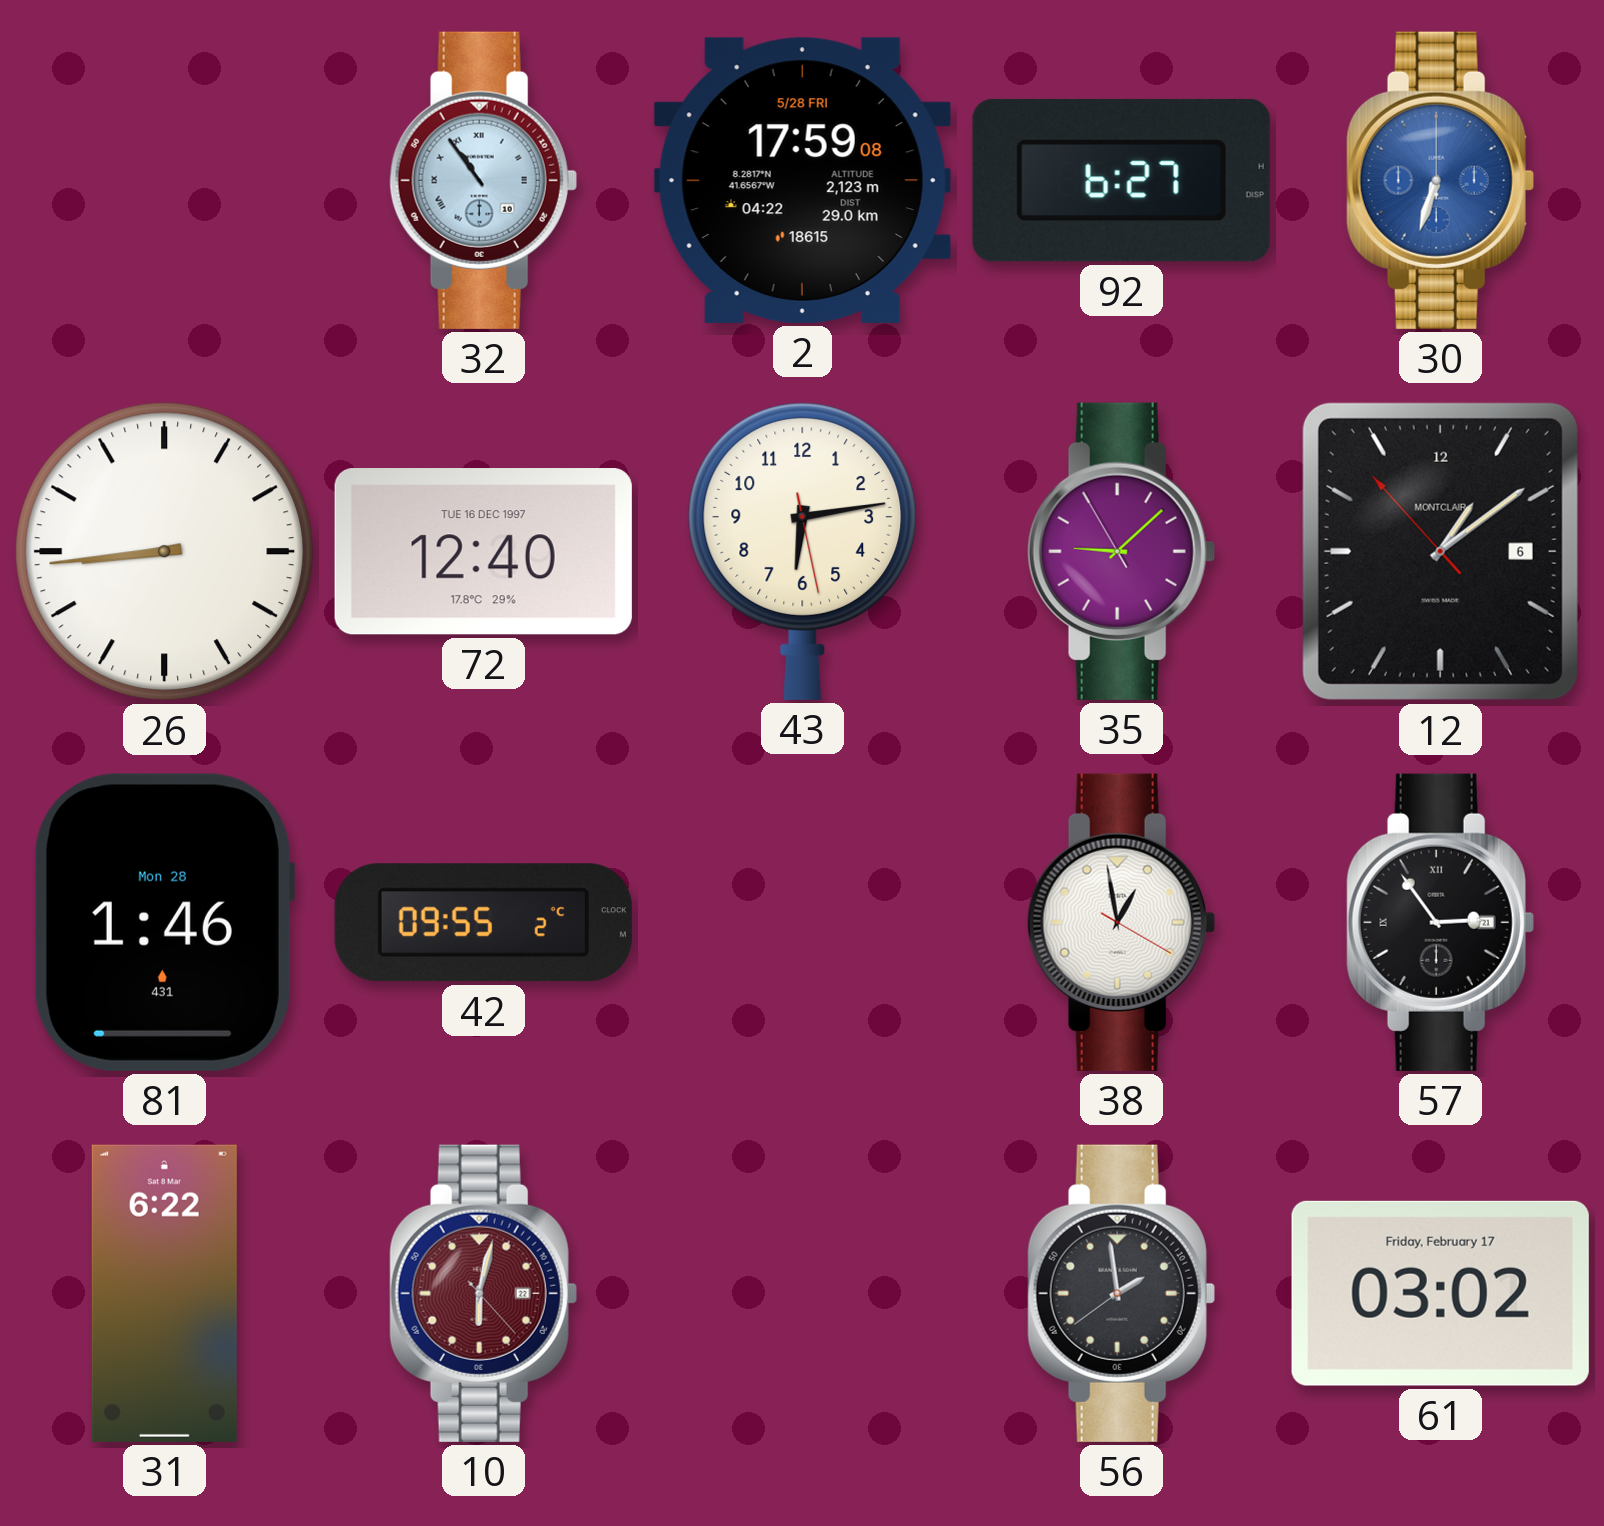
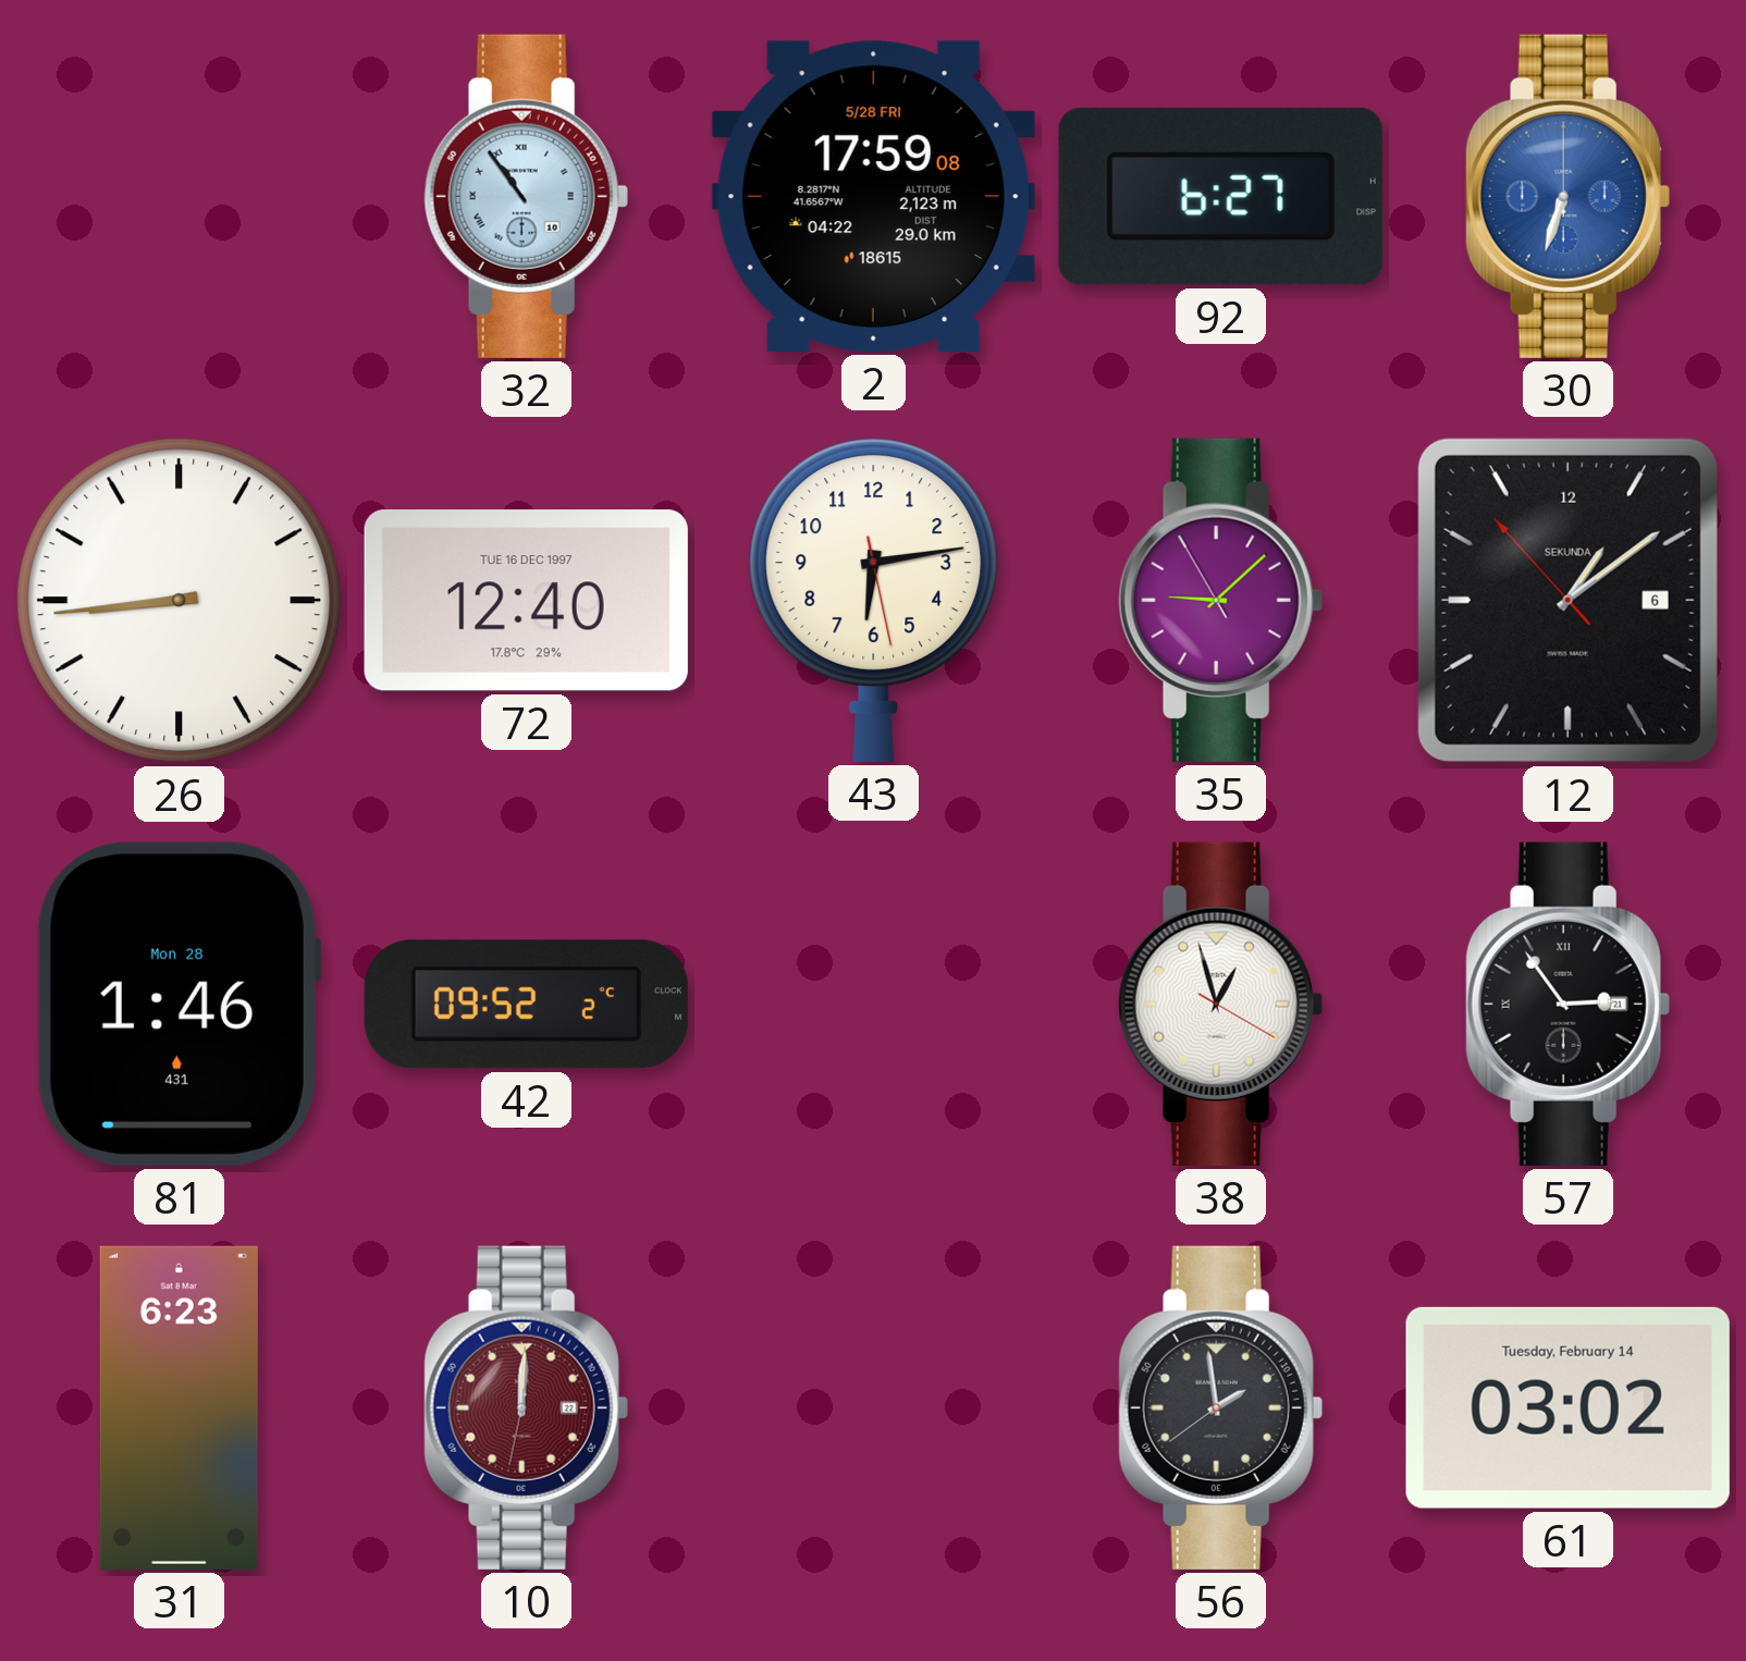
12 brand: MONTCLAIR -> SEKUNDA
42: 09:55 -> 09:52
38: 12:58 -> 12:57
31: 6:22 -> 6:23
10: 6:02 -> 12:00
61 date: Friday, February 17 -> Tuesday, February 14
